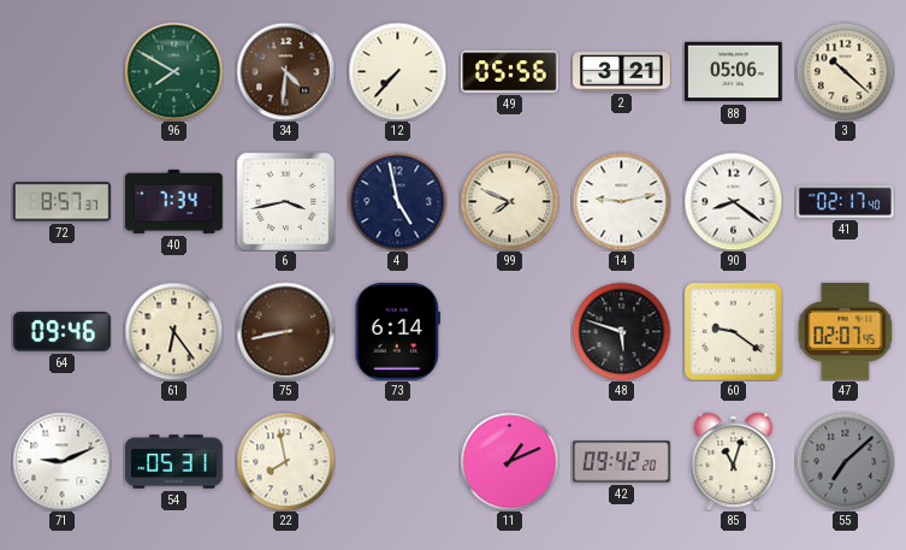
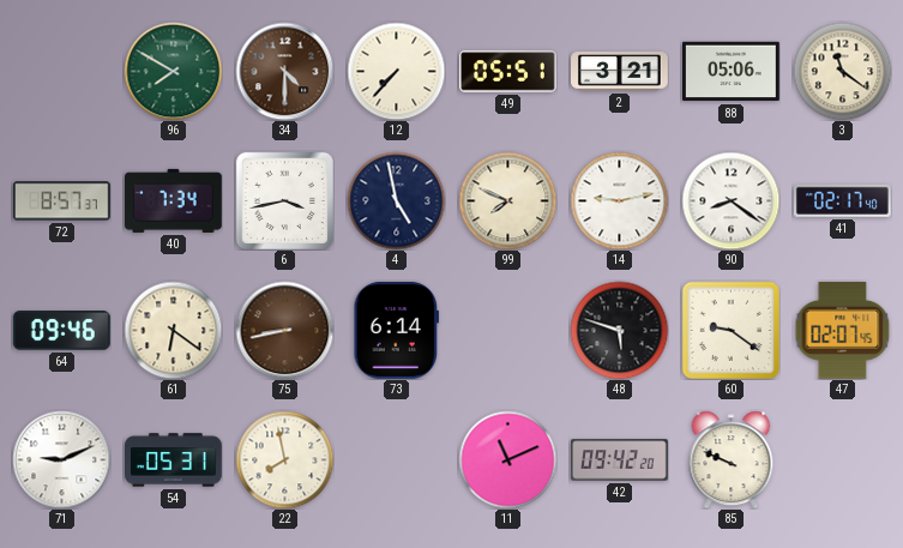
34: 4:31 -> 4:30
49: 05:56 -> 05:51
3: 10:22 -> 11:21
61: 6:24 -> 6:21
11: 1:11 -> 11:11
85: 11:03 -> 9:49
55: 7:08 -> none
